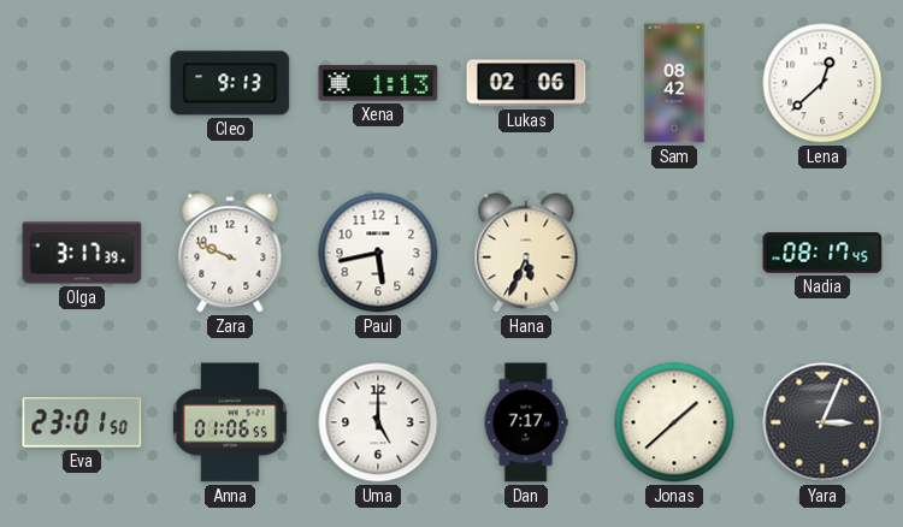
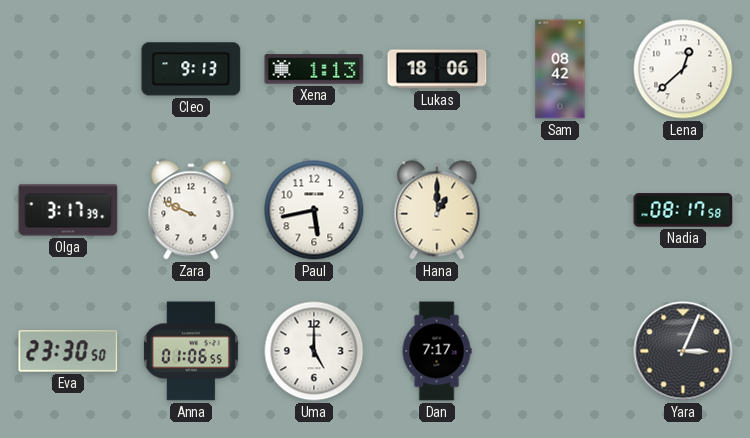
Lukas: 02:06 -> 18:06
Hana: 5:34 -> 1:00
Nadia: 08:17:45 -> 08:17:58
Eva: 23:01 -> 23:30
Jonas: 1:38 -> none
